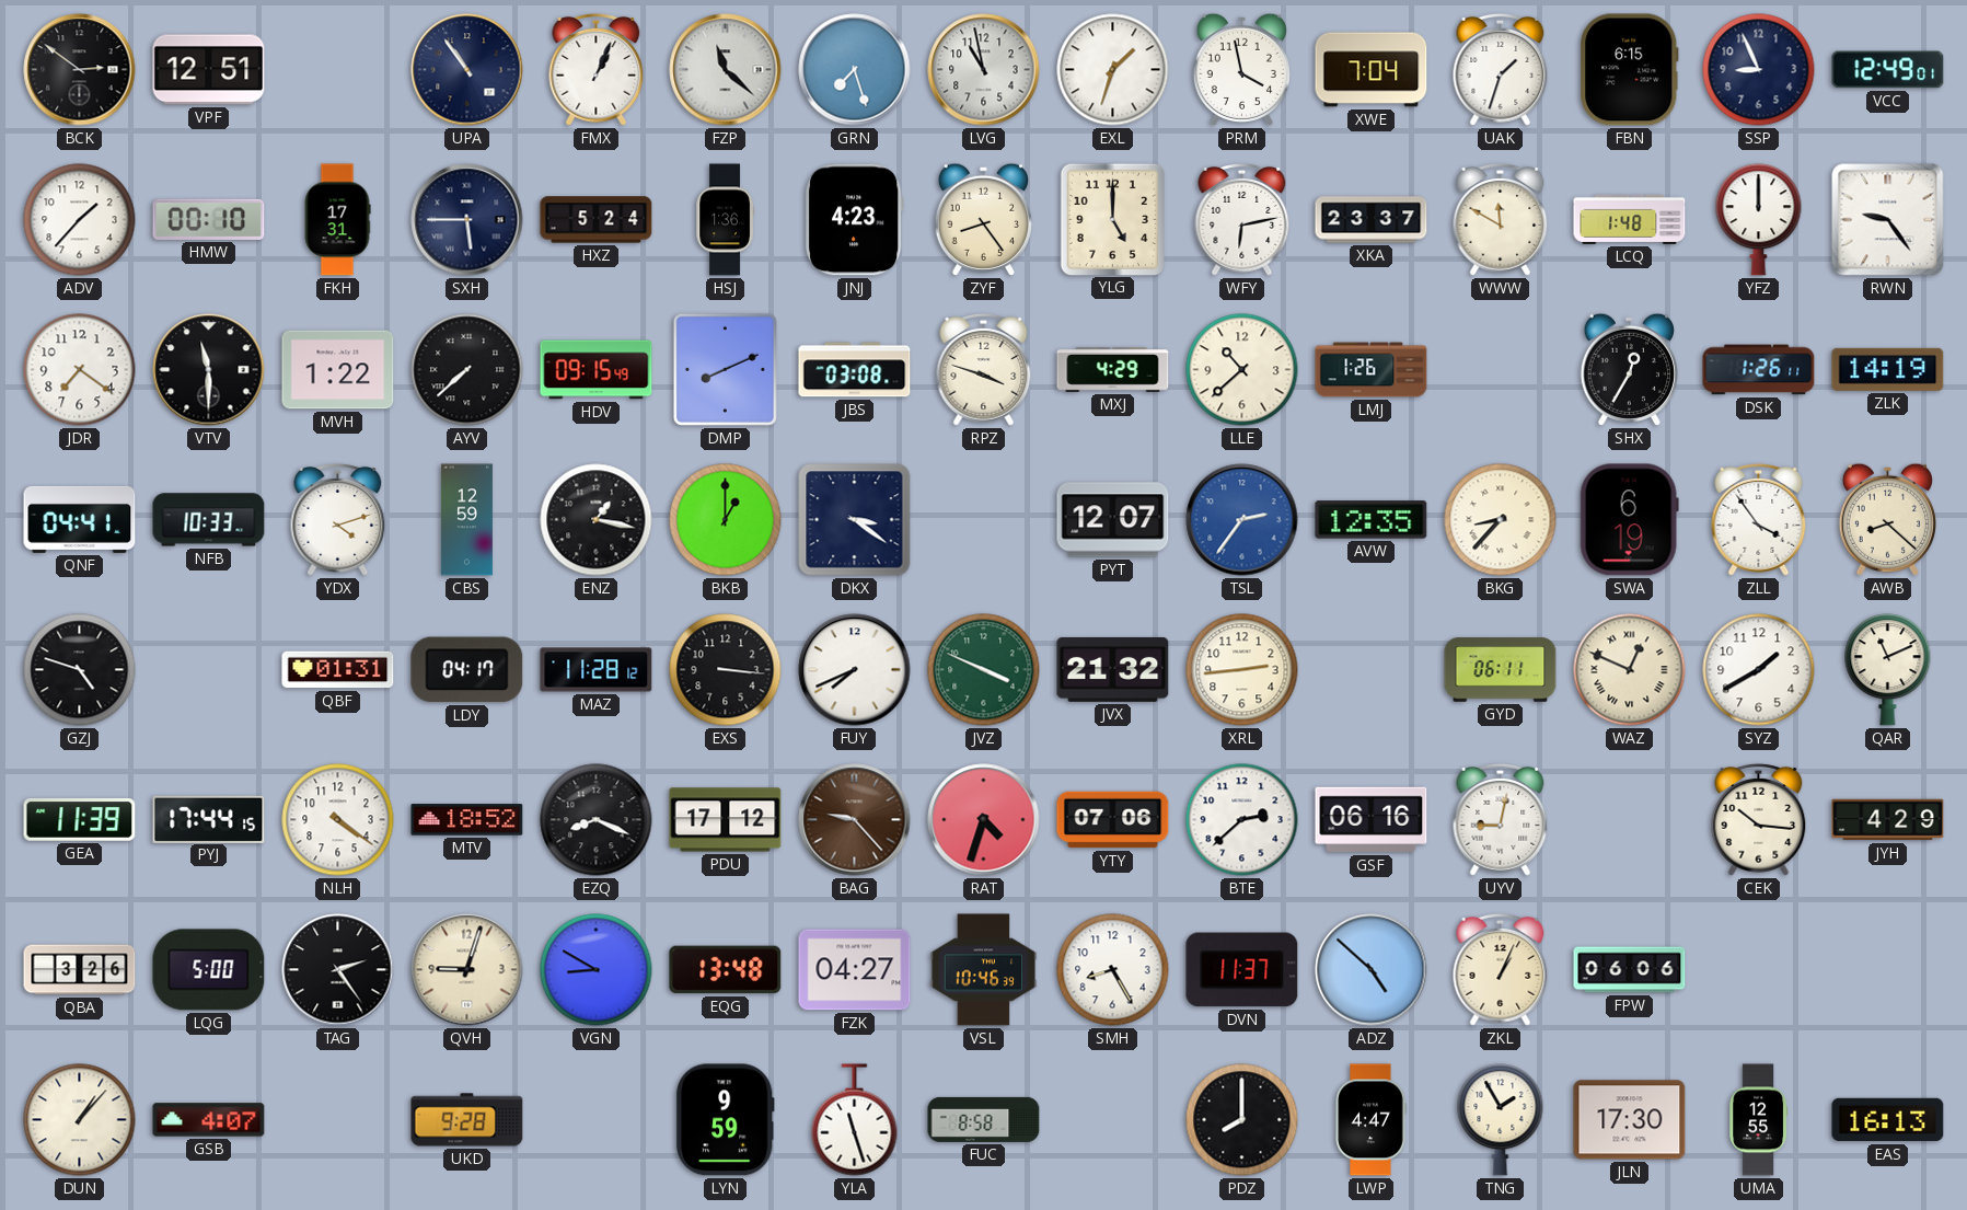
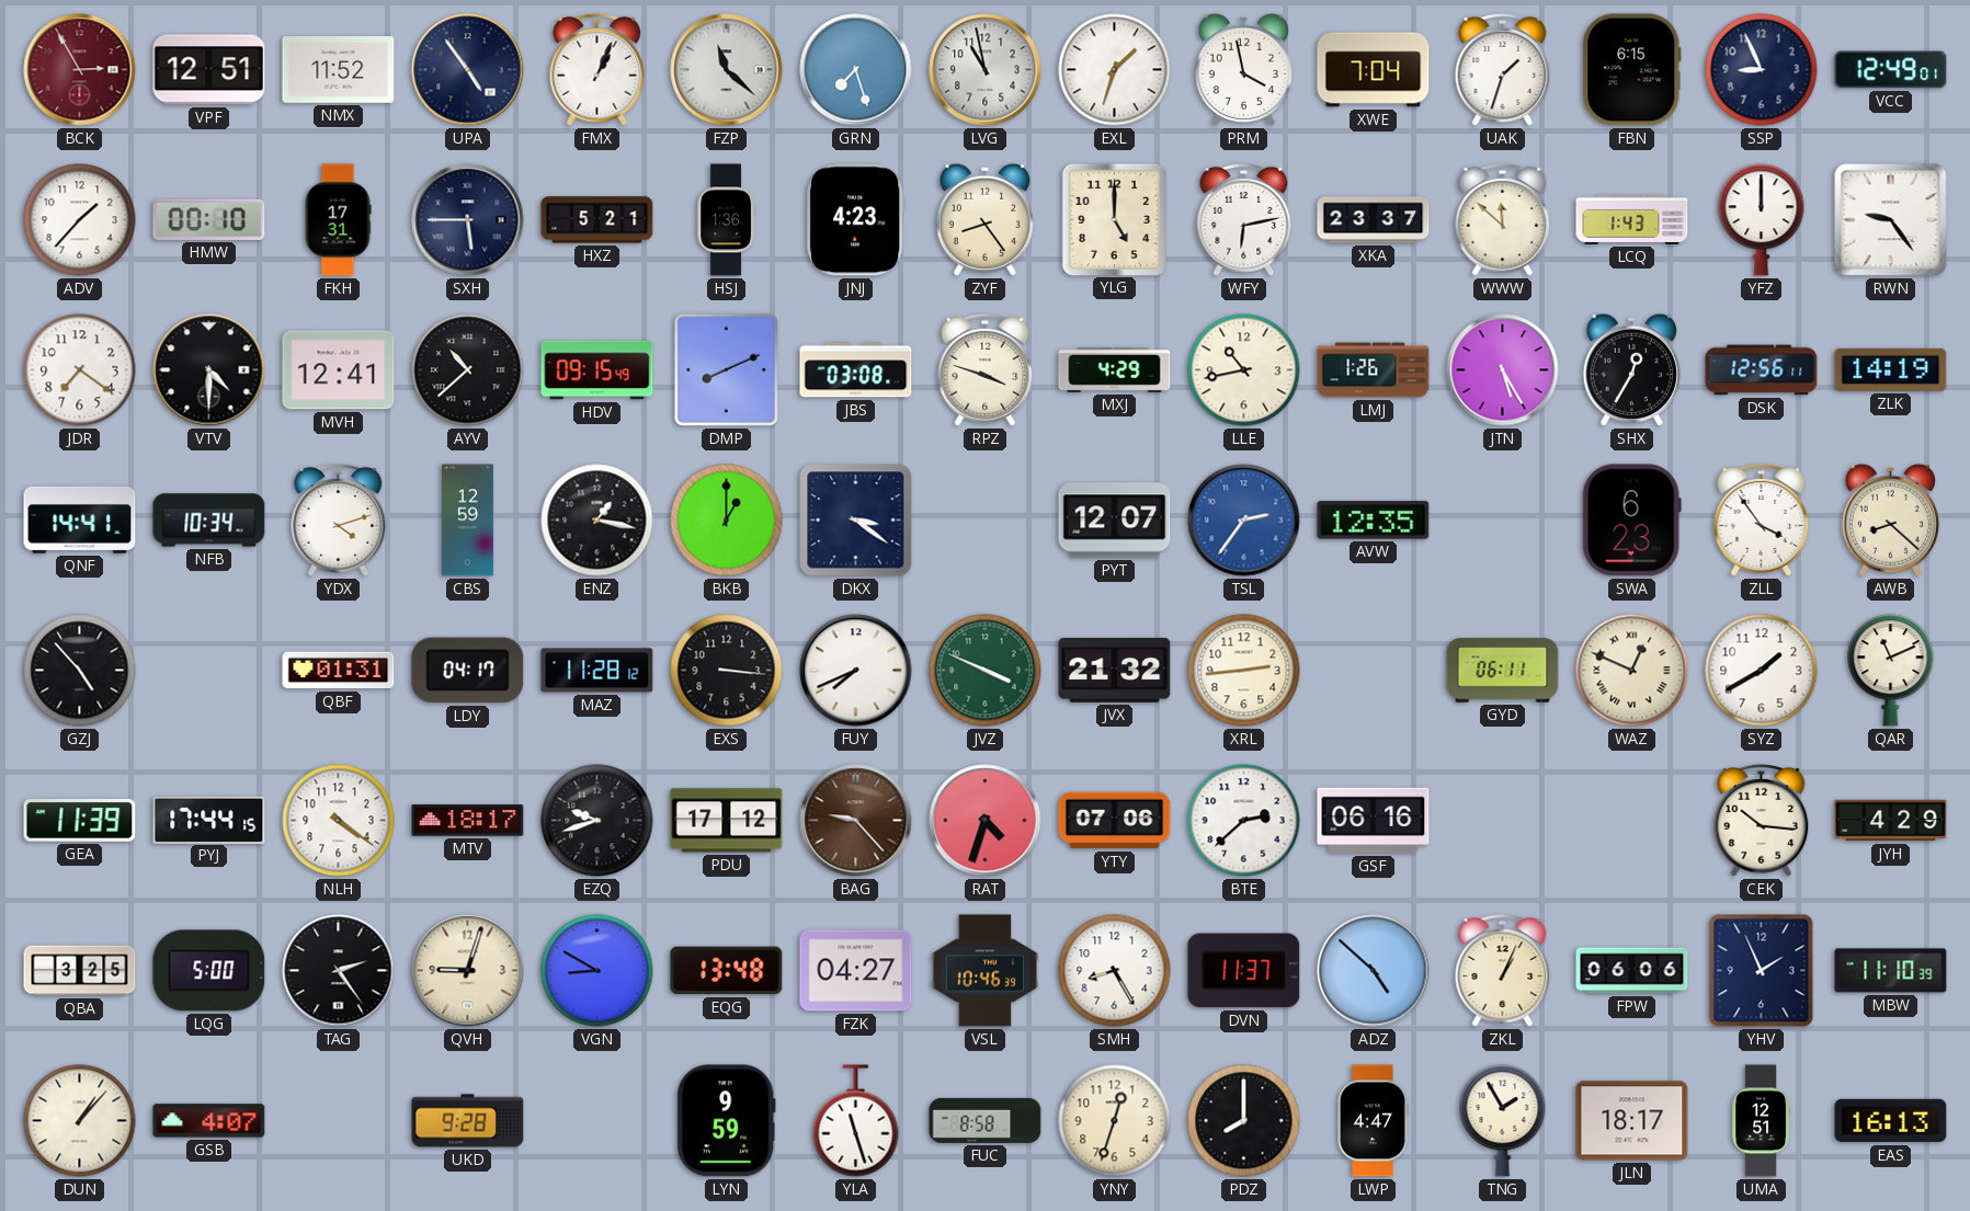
BCK: 2:51 -> 2:55
BCK dial: black -> burgundy
NMX: none -> 11:52
UPA: 10:54 -> 4:54
HXZ: 5:24 -> 5:21
WWW: 11:50 -> 11:52
LCQ: 1:48 -> 1:43
VTV: 11:30 -> 4:30
MVH: 1:22 -> 12:41
AYV: 7:38 -> 10:38
LLE: 10:38 -> 10:43
JTN: none -> 5:25
DSK: 1:26 -> 12:56
QNF: 04:41 -> 14:41
NFB: 10:33 -> 10:34
BKG: 8:37 -> none
SWA: 6:19 -> 6:23
GZJ: 4:48 -> 4:53
MTV: 18:52 -> 18:17
EZQ: 8:19 -> 9:42
UYV: 9:02 -> none
QBA: 3:26 -> 3:25
YHV: none -> 1:56
MBW: none -> 11:10
YNY: none -> 12:33
JLN: 17:30 -> 18:17
UMA: 12:55 -> 12:51
